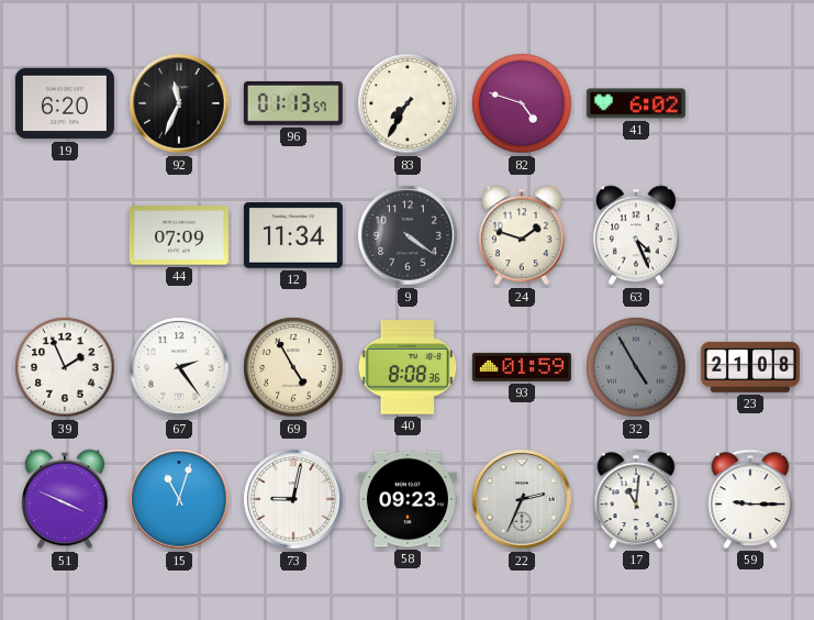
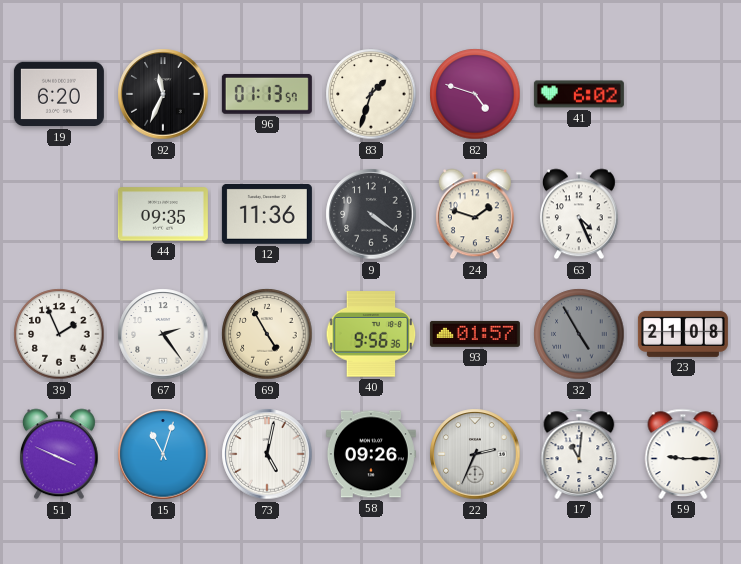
83: 7:35 -> 1:33
44: 07:09 -> 09:35
12: 11:34 -> 11:36
40: 8:08 -> 9:56
93: 01:59 -> 01:57
73: 9:02 -> 5:02
58: 09:23 -> 09:26
